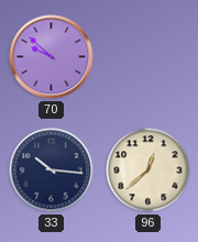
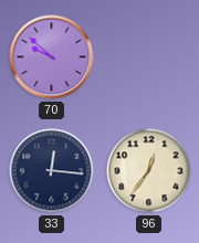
33: 10:16 -> 12:16
96: 12:38 -> 12:36
